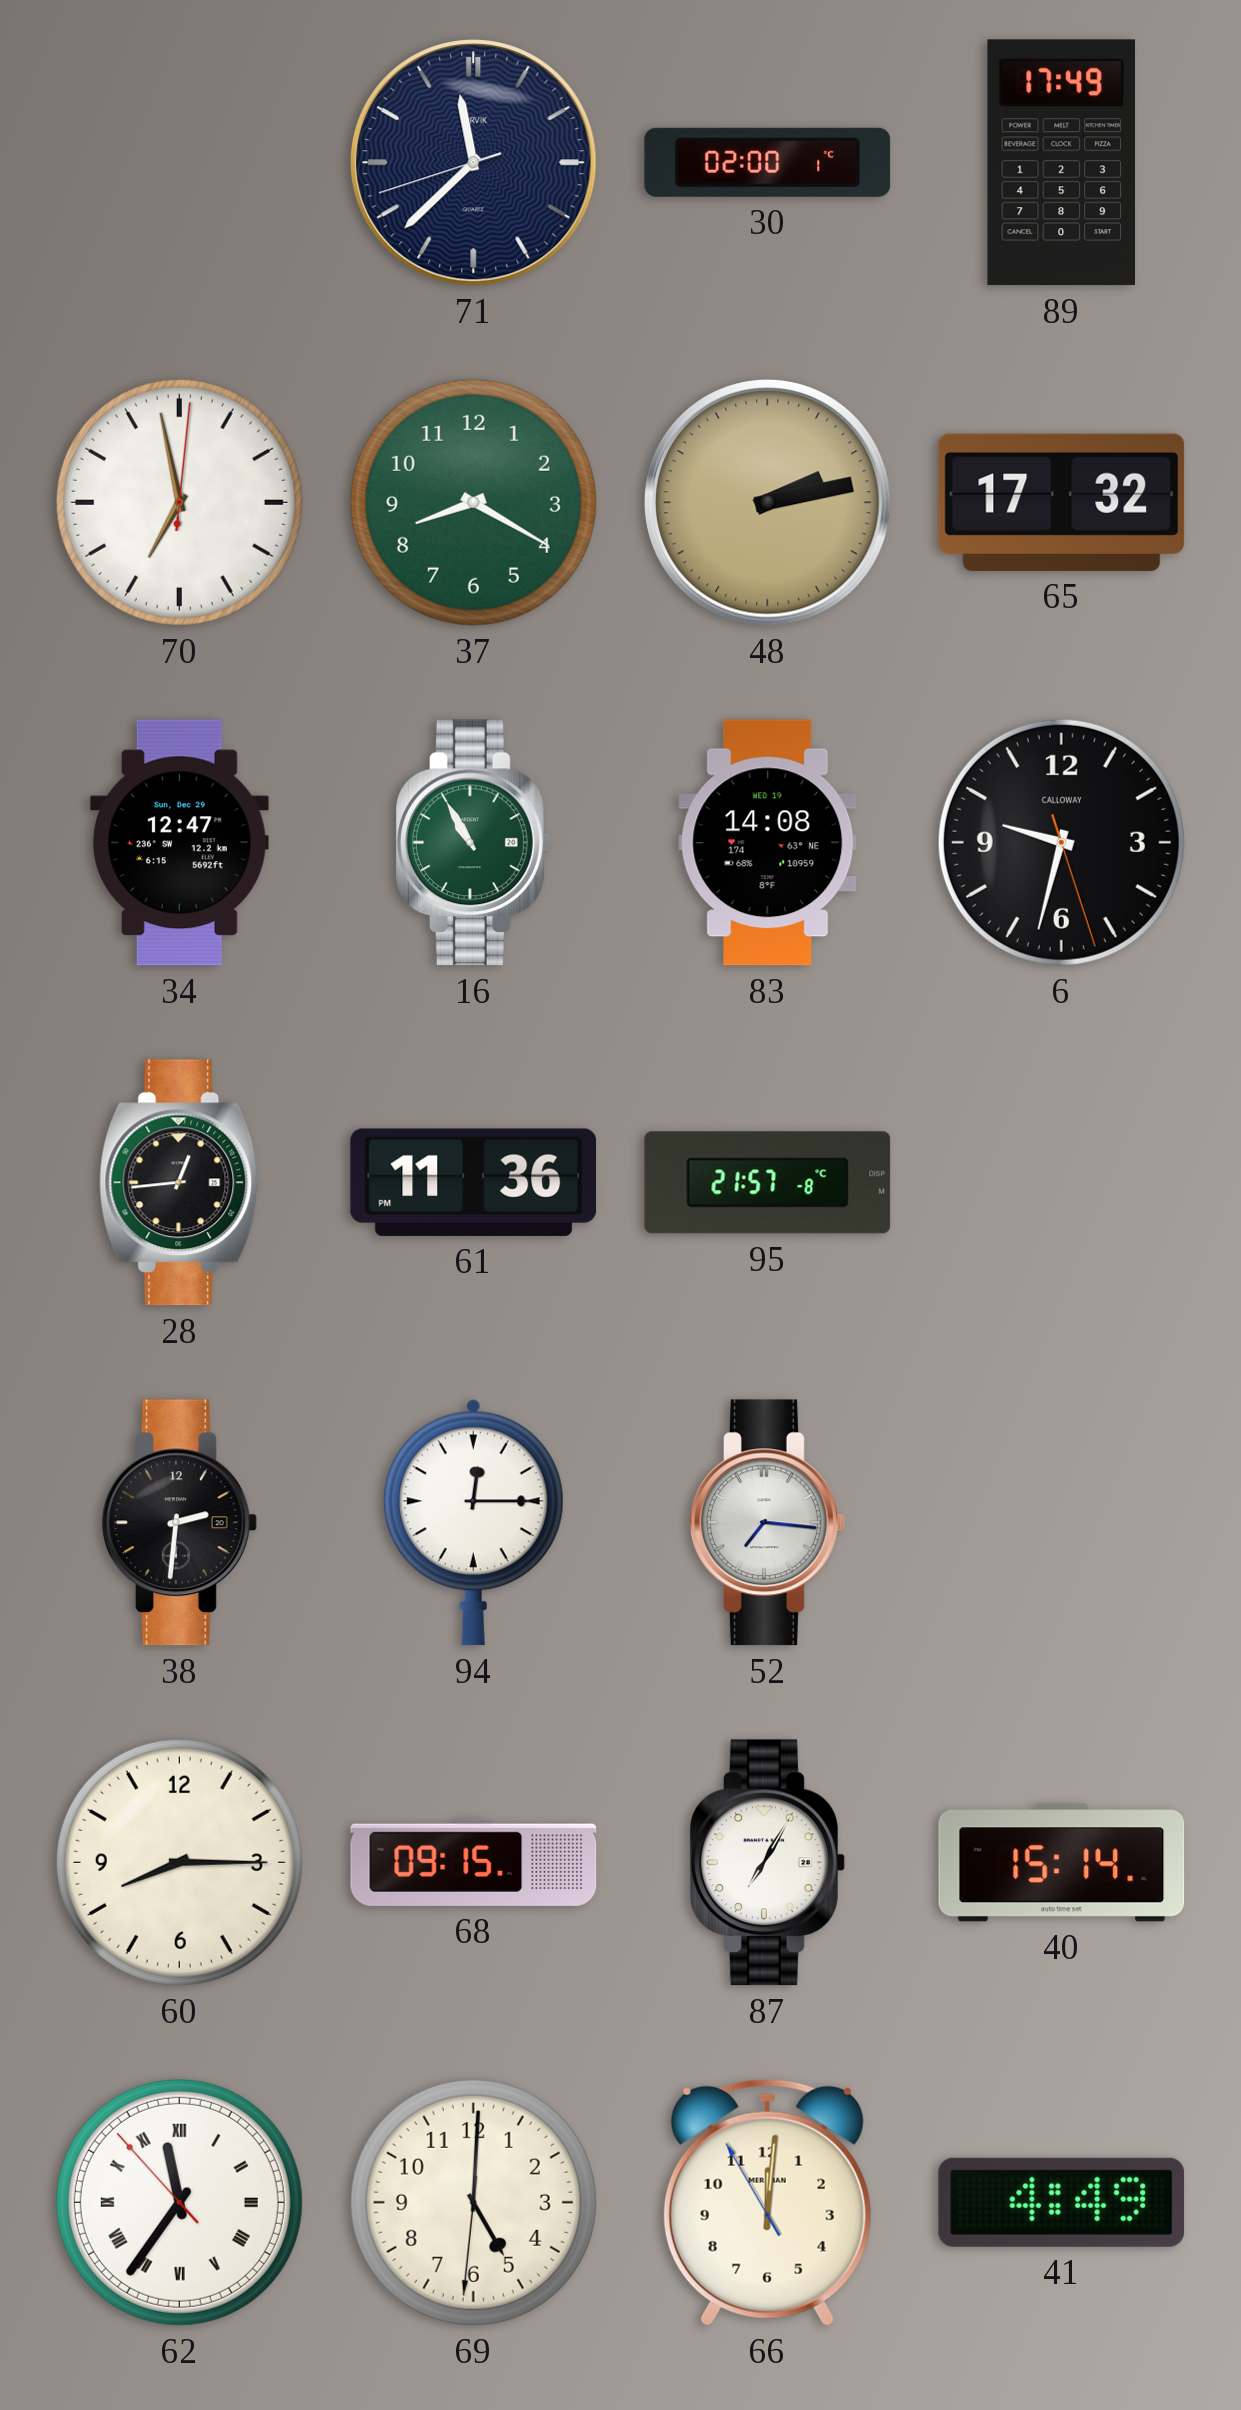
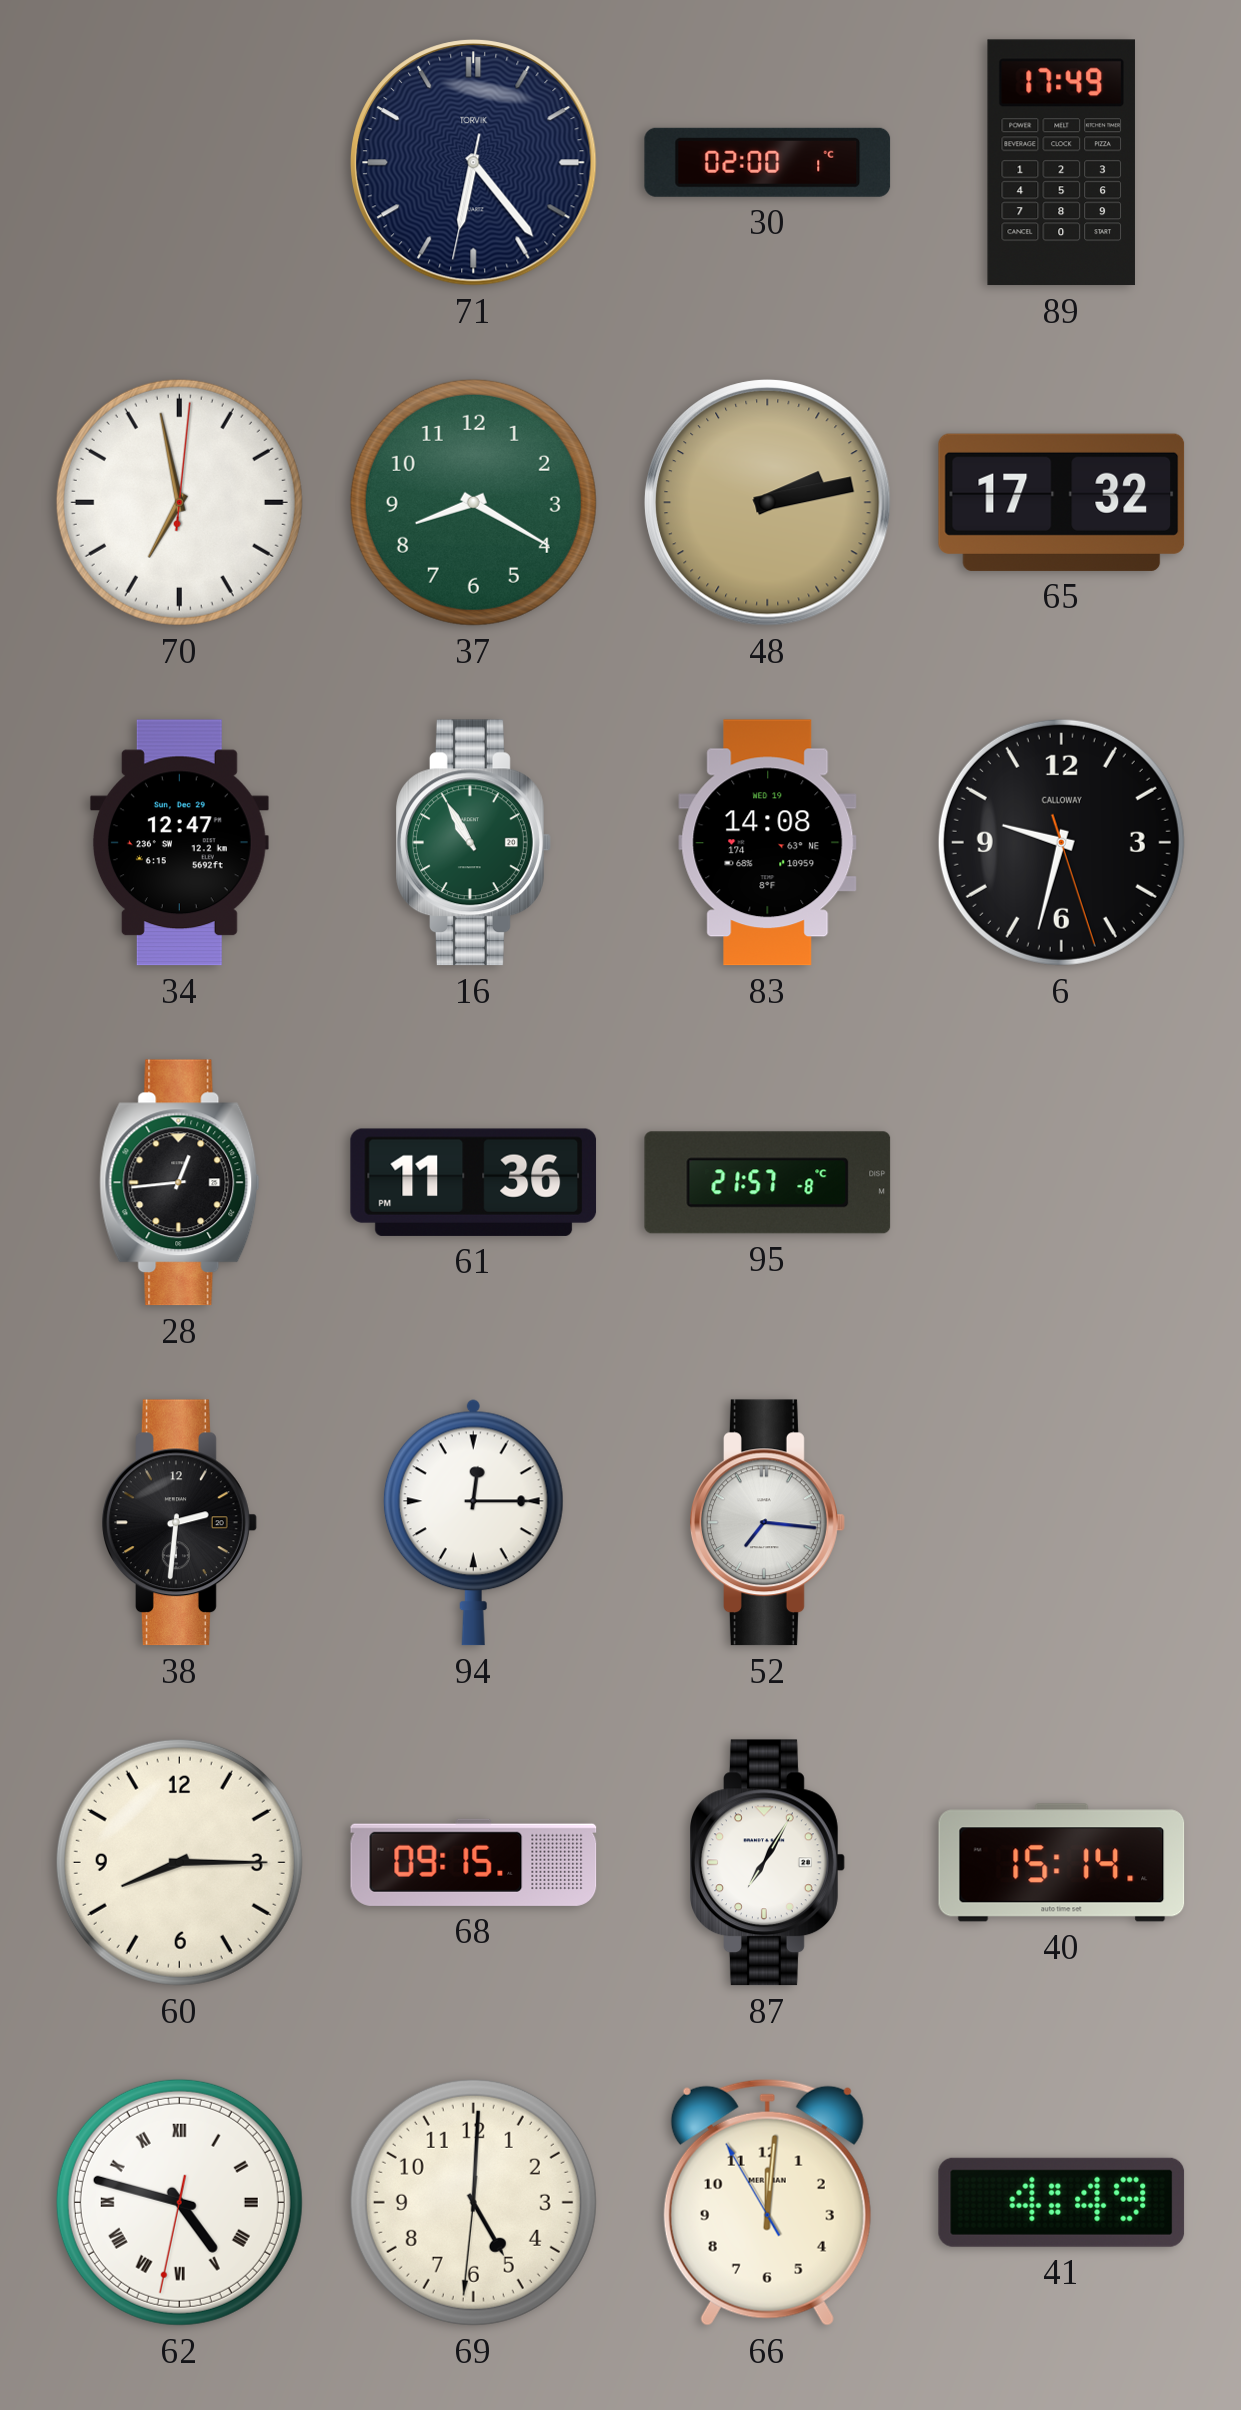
71: 11:37 -> 6:23
62: 11:35 -> 4:47
